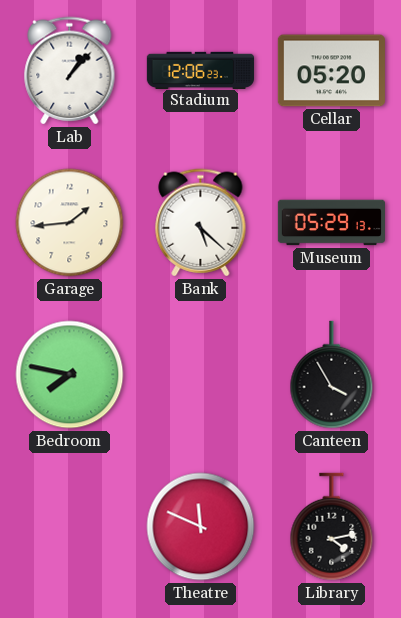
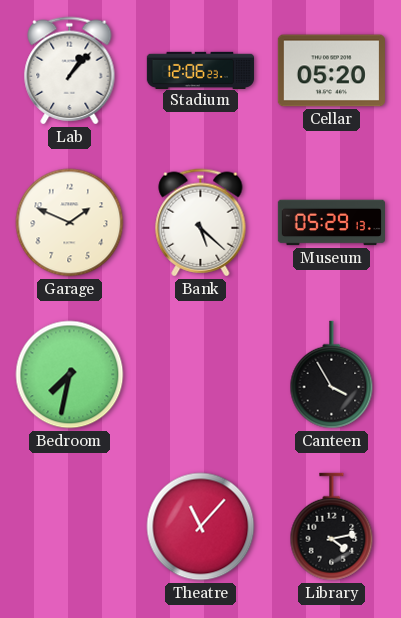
Garage: 1:44 -> 1:49
Bedroom: 7:47 -> 7:32
Theatre: 11:49 -> 11:07
